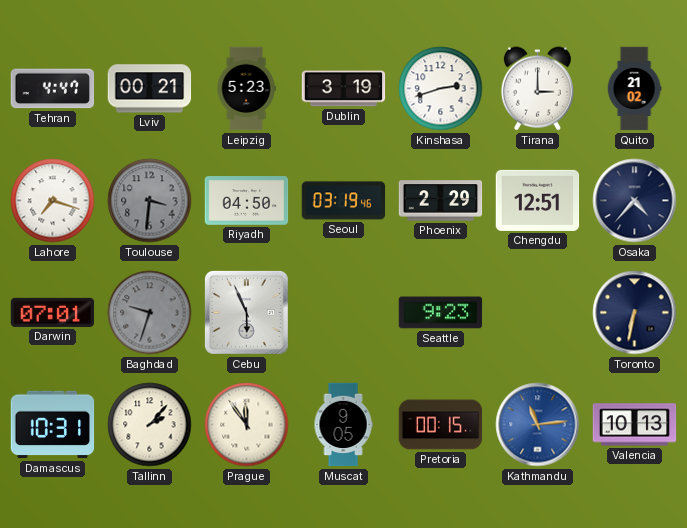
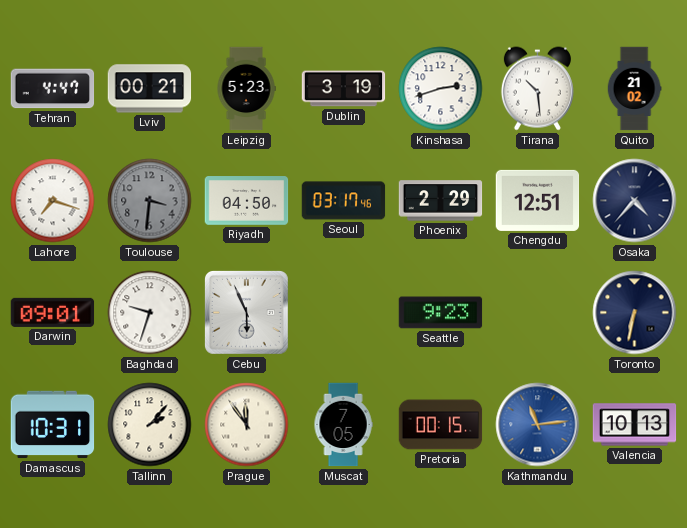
Tirana: 3:00 -> 10:29
Seoul: 03:19 -> 03:17
Darwin: 07:01 -> 09:01
Baghdad dial: grey -> white
Muscat: 9:05 -> 7:05
